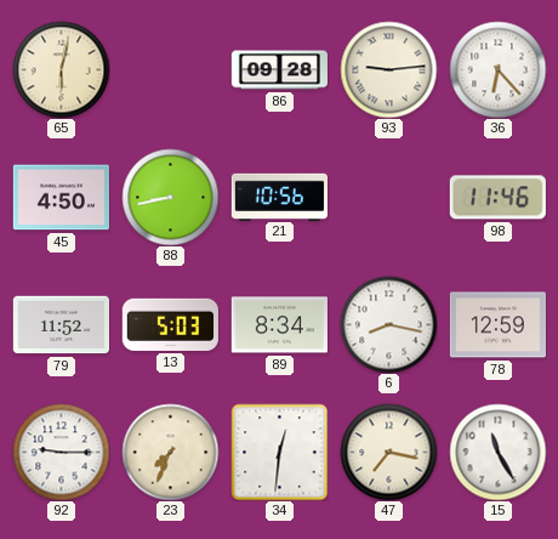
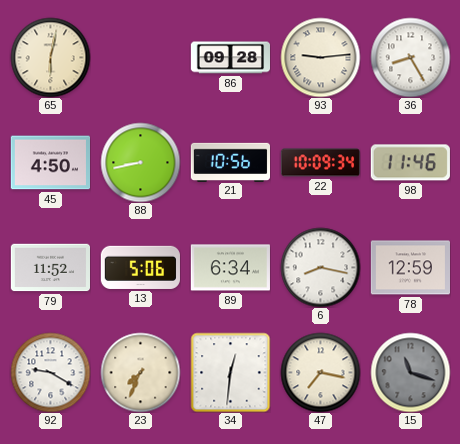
36: 6:23 -> 8:25
22: none -> 10:09
13: 5:03 -> 5:06
89: 8:34 -> 6:34
92: 9:15 -> 9:20
15: 11:25 -> 11:18
15 dial: white -> grey
